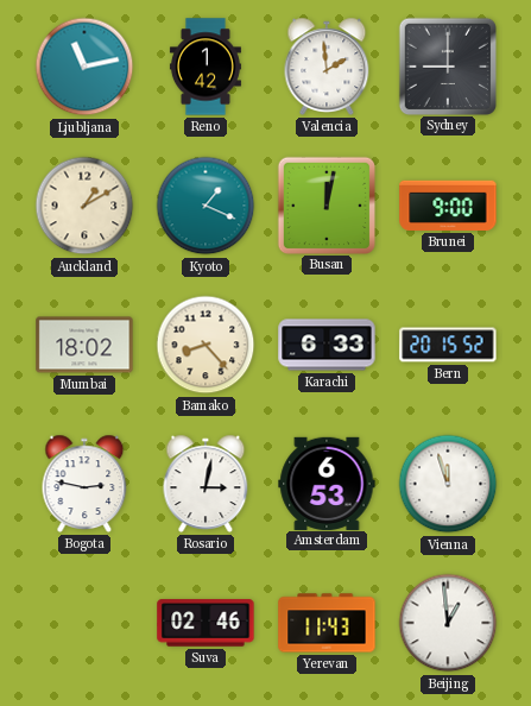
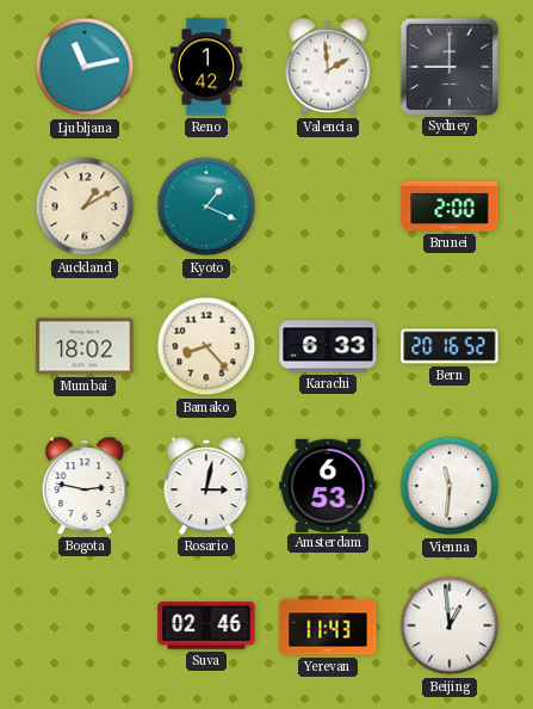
Busan: 12:02 -> none
Brunei: 9:00 -> 2:00
Bern: 20:15 -> 20:16
Vienna: 11:57 -> 11:31
